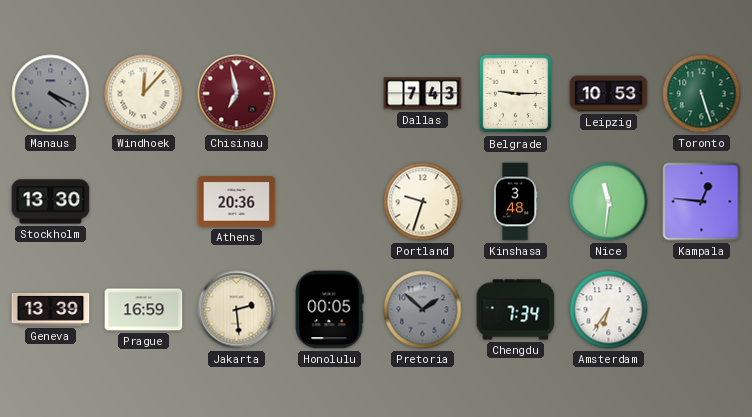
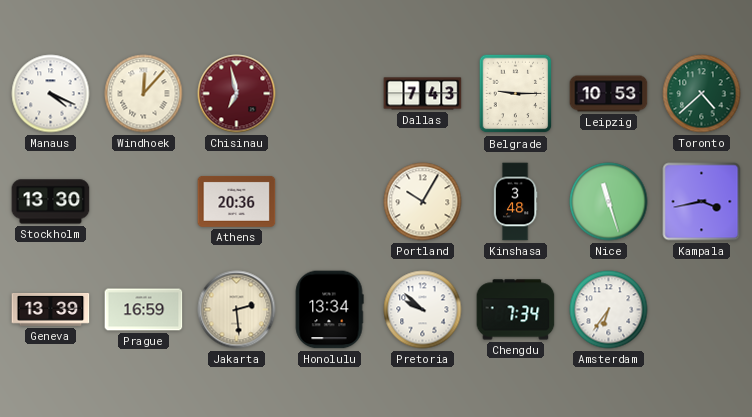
Manaus dial: grey -> white
Toronto: 5:27 -> 4:38
Portland: 9:33 -> 10:05
Nice: 11:31 -> 11:27
Kampala: 12:46 -> 3:43
Honolulu: 00:05 -> 13:34
Pretoria: 1:52 -> 9:52
Pretoria dial: grey -> white
